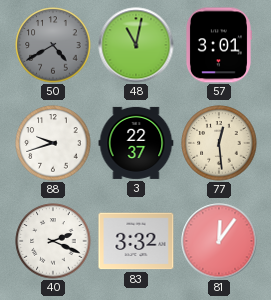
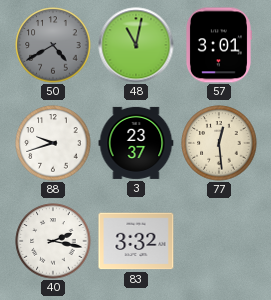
3: 22:37 -> 23:37
40: 2:19 -> 2:17
81: 12:06 -> none
